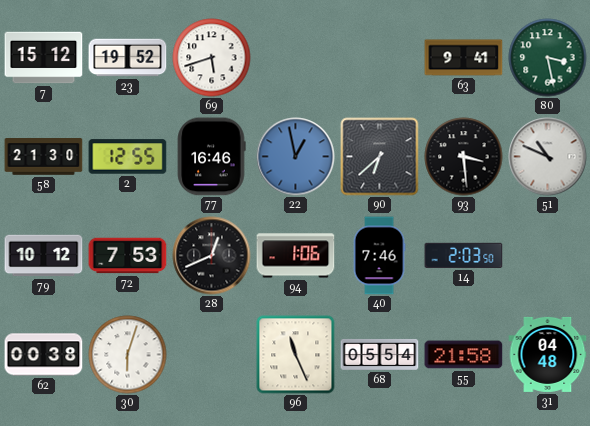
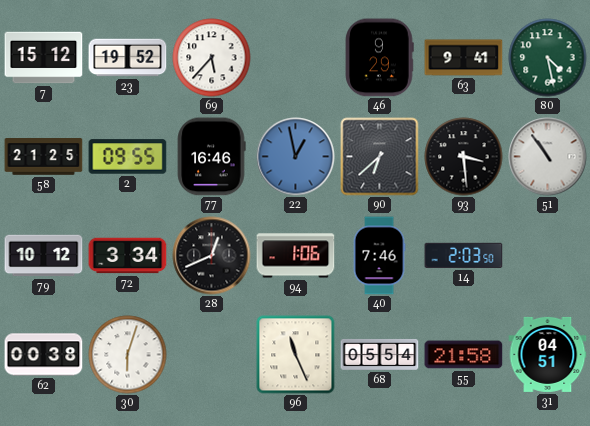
69: 5:42 -> 5:37
46: none -> 9:29
80: 3:28 -> 4:28
58: 21:30 -> 21:25
2: 12:55 -> 09:55
51: 10:49 -> 10:54
72: 7:53 -> 3:34
31: 04:48 -> 04:51
